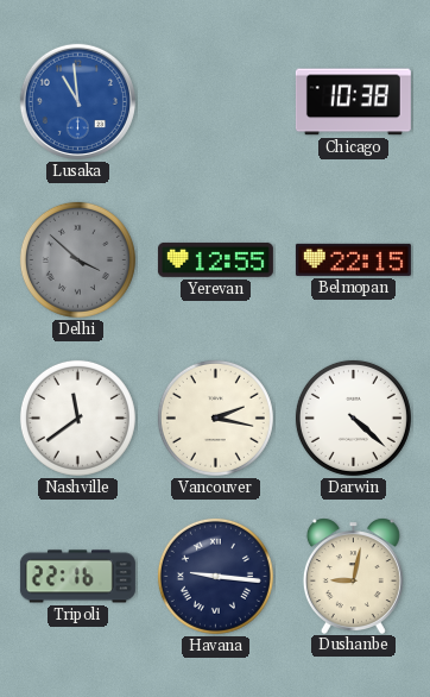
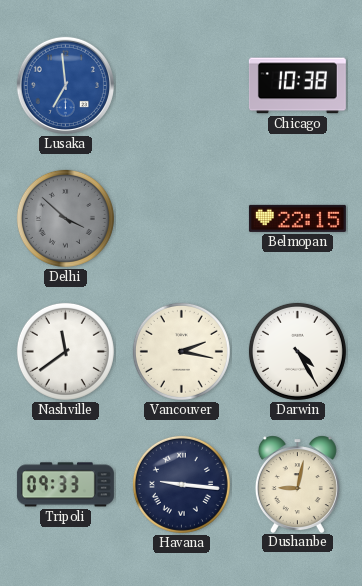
Lusaka: 10:59 -> 6:59
Yerevan: 12:55 -> none
Darwin: 4:22 -> 4:25
Tripoli: 22:16 -> 09:33
